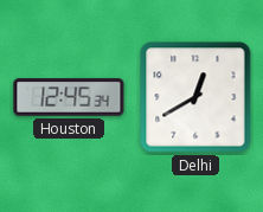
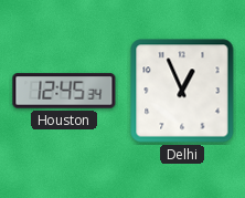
Delhi: 12:40 -> 12:56
